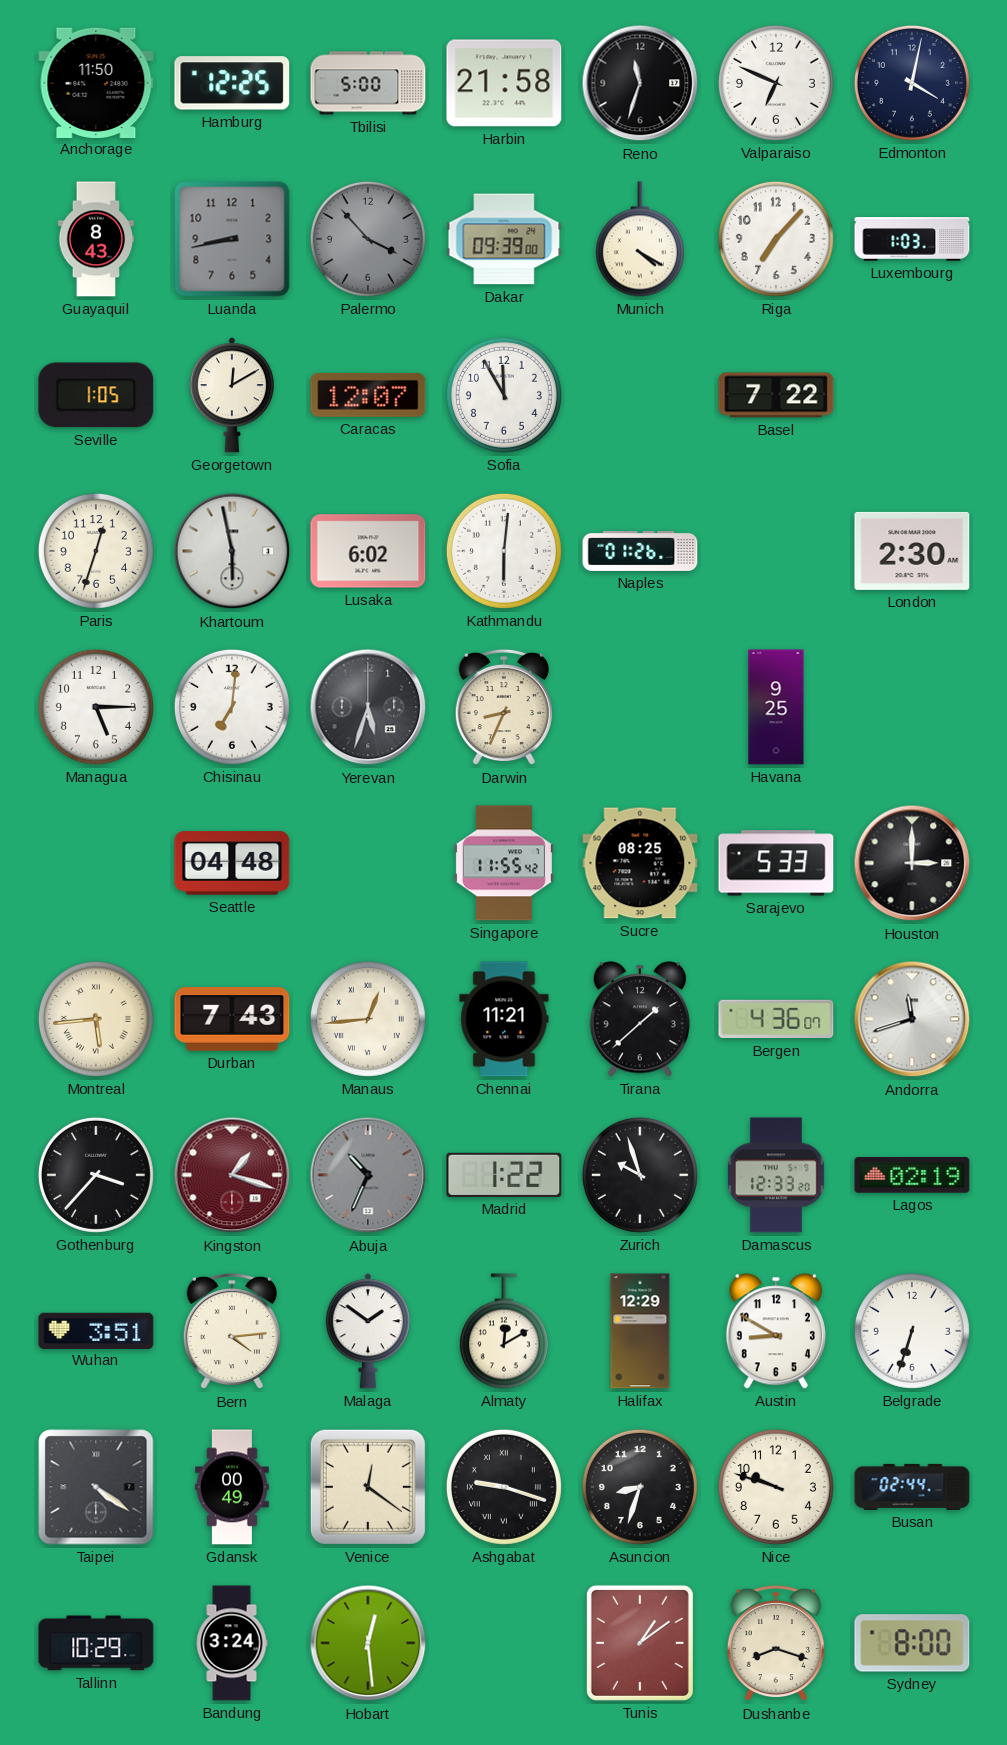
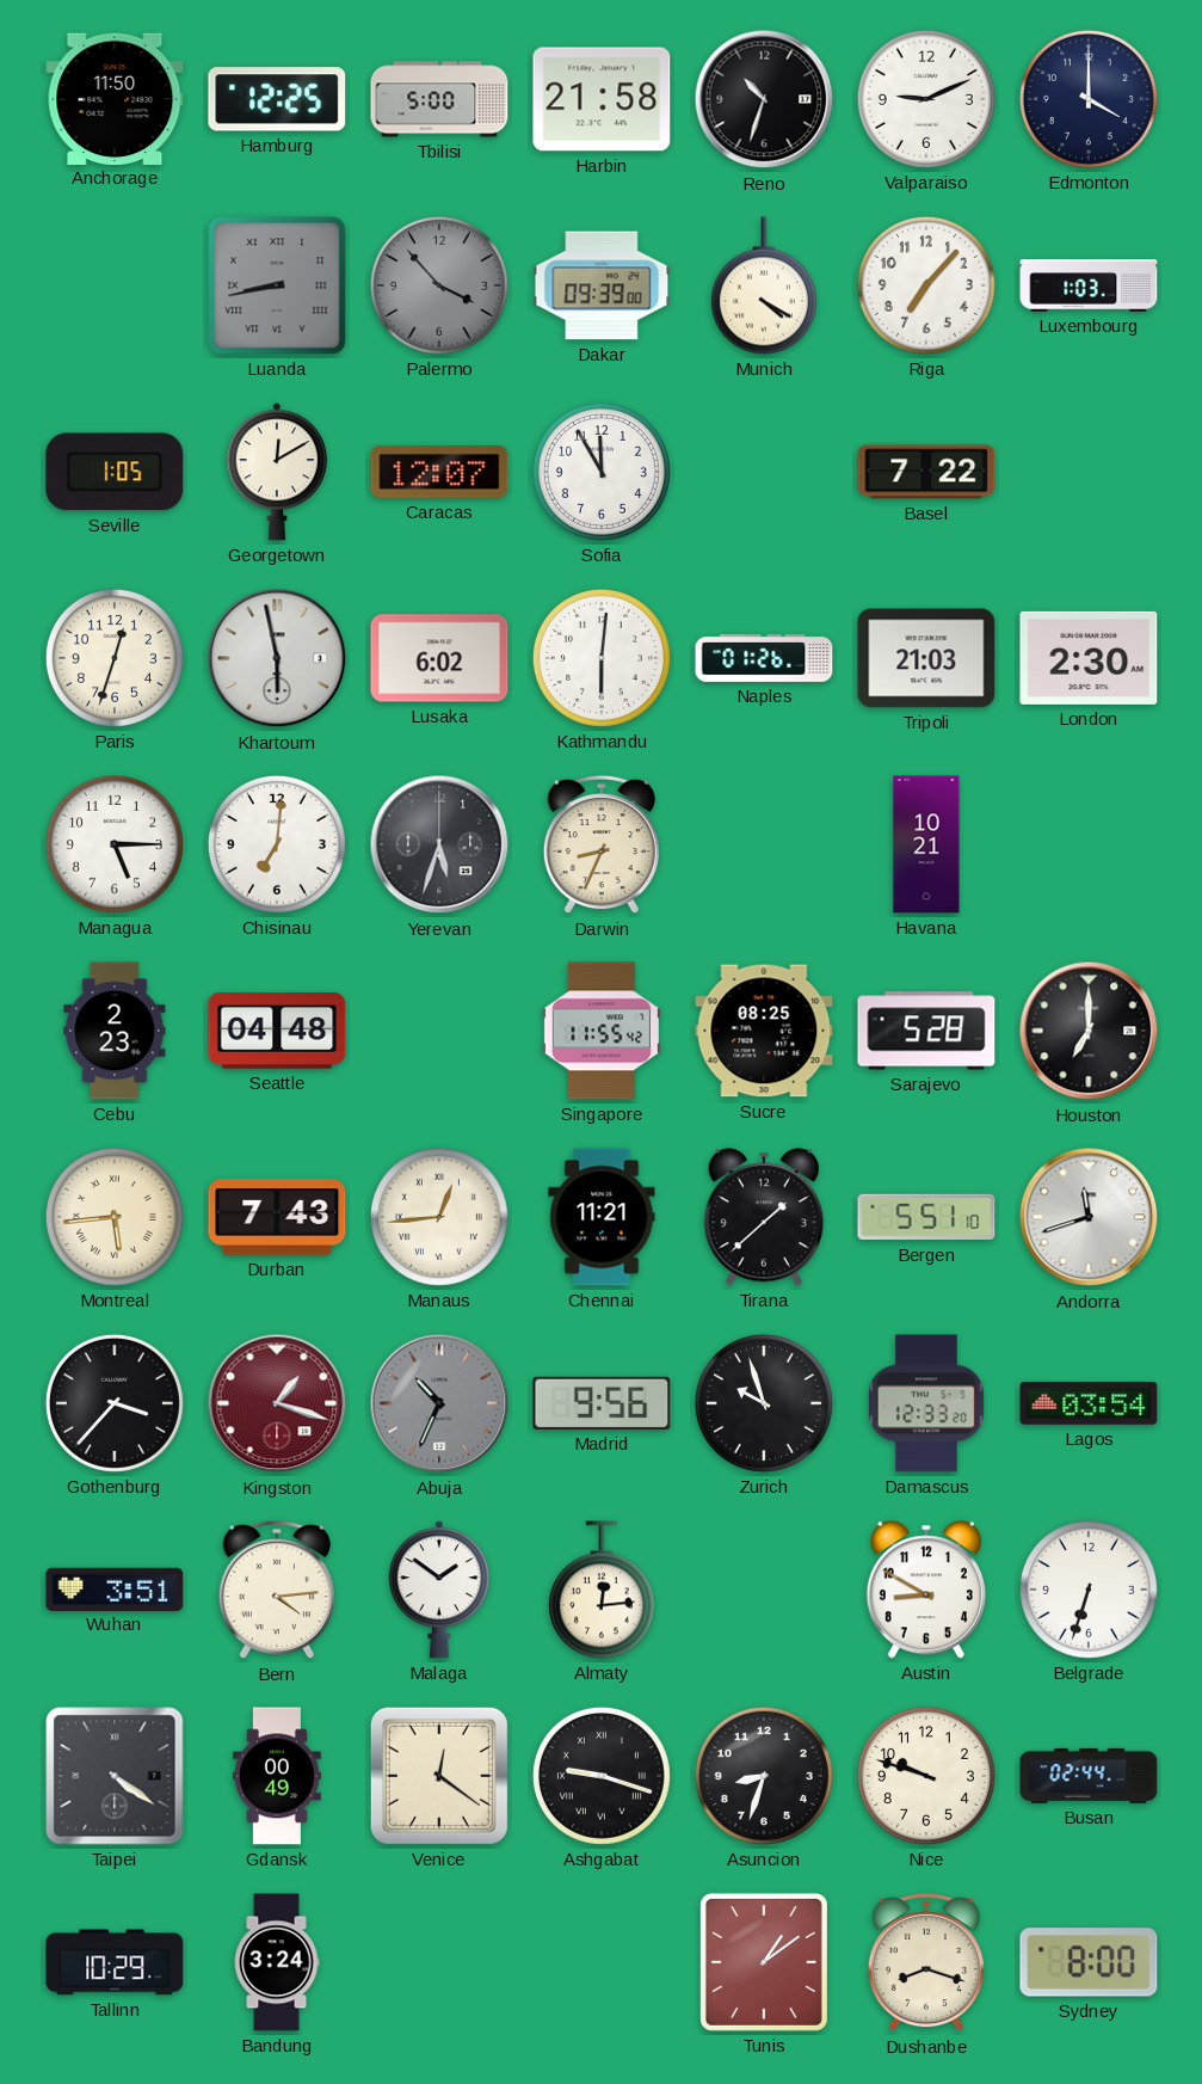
Reno: 11:33 -> 10:33
Valparaiso: 6:49 -> 9:11
Edmonton: 4:02 -> 4:00
Guayaquil: 8:43 -> none
Luanda numerals: Arabic -> Roman
Tripoli: none -> 21:03
Havana: 9:25 -> 10:21
Cebu: none -> 2:23
Sarajevo: 5:33 -> 5:28
Houston: 3:00 -> 7:00
Bergen: 4:36 -> 5:51
Madrid: 1:22 -> 9:56
Lagos: 02:19 -> 03:54
Almaty: 12:10 -> 12:14
Halifax: 12:29 -> none
Hobart: 12:29 -> none
